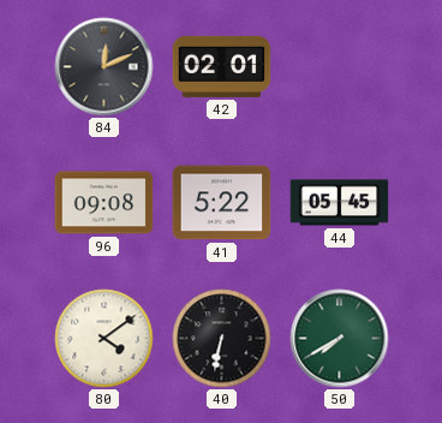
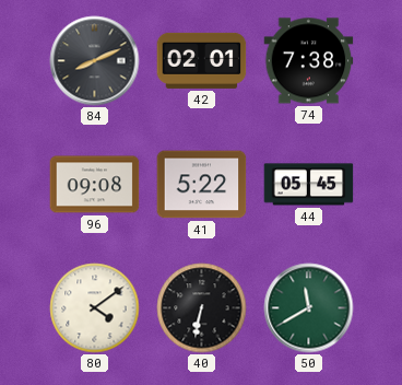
84: 12:11 -> 8:11
74: none -> 7:38
50: 7:40 -> 11:40
